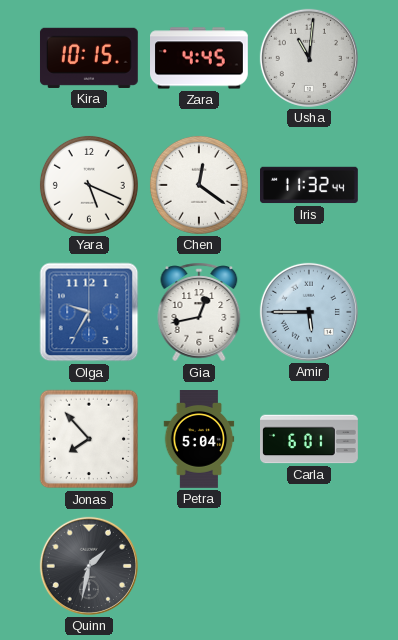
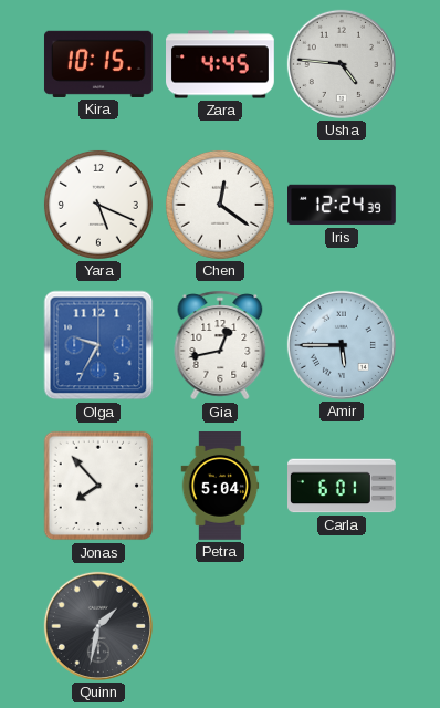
Usha: 11:01 -> 4:46
Iris: 11:32 -> 12:24
